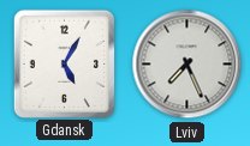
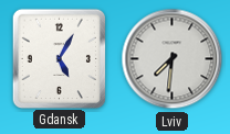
Lviv: 7:26 -> 7:31
